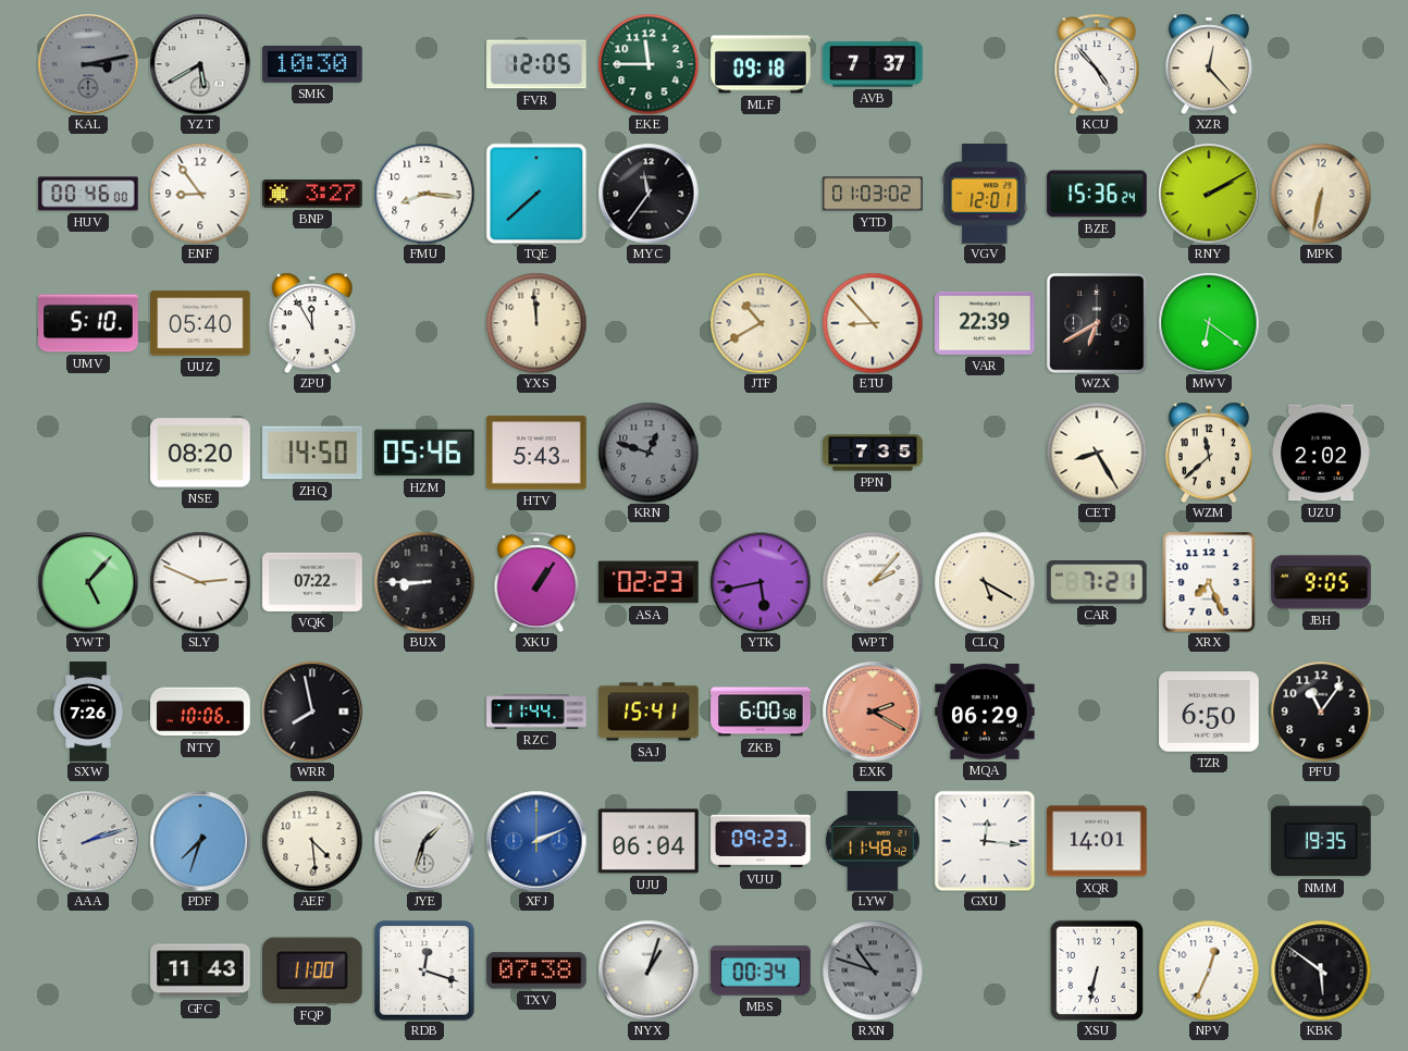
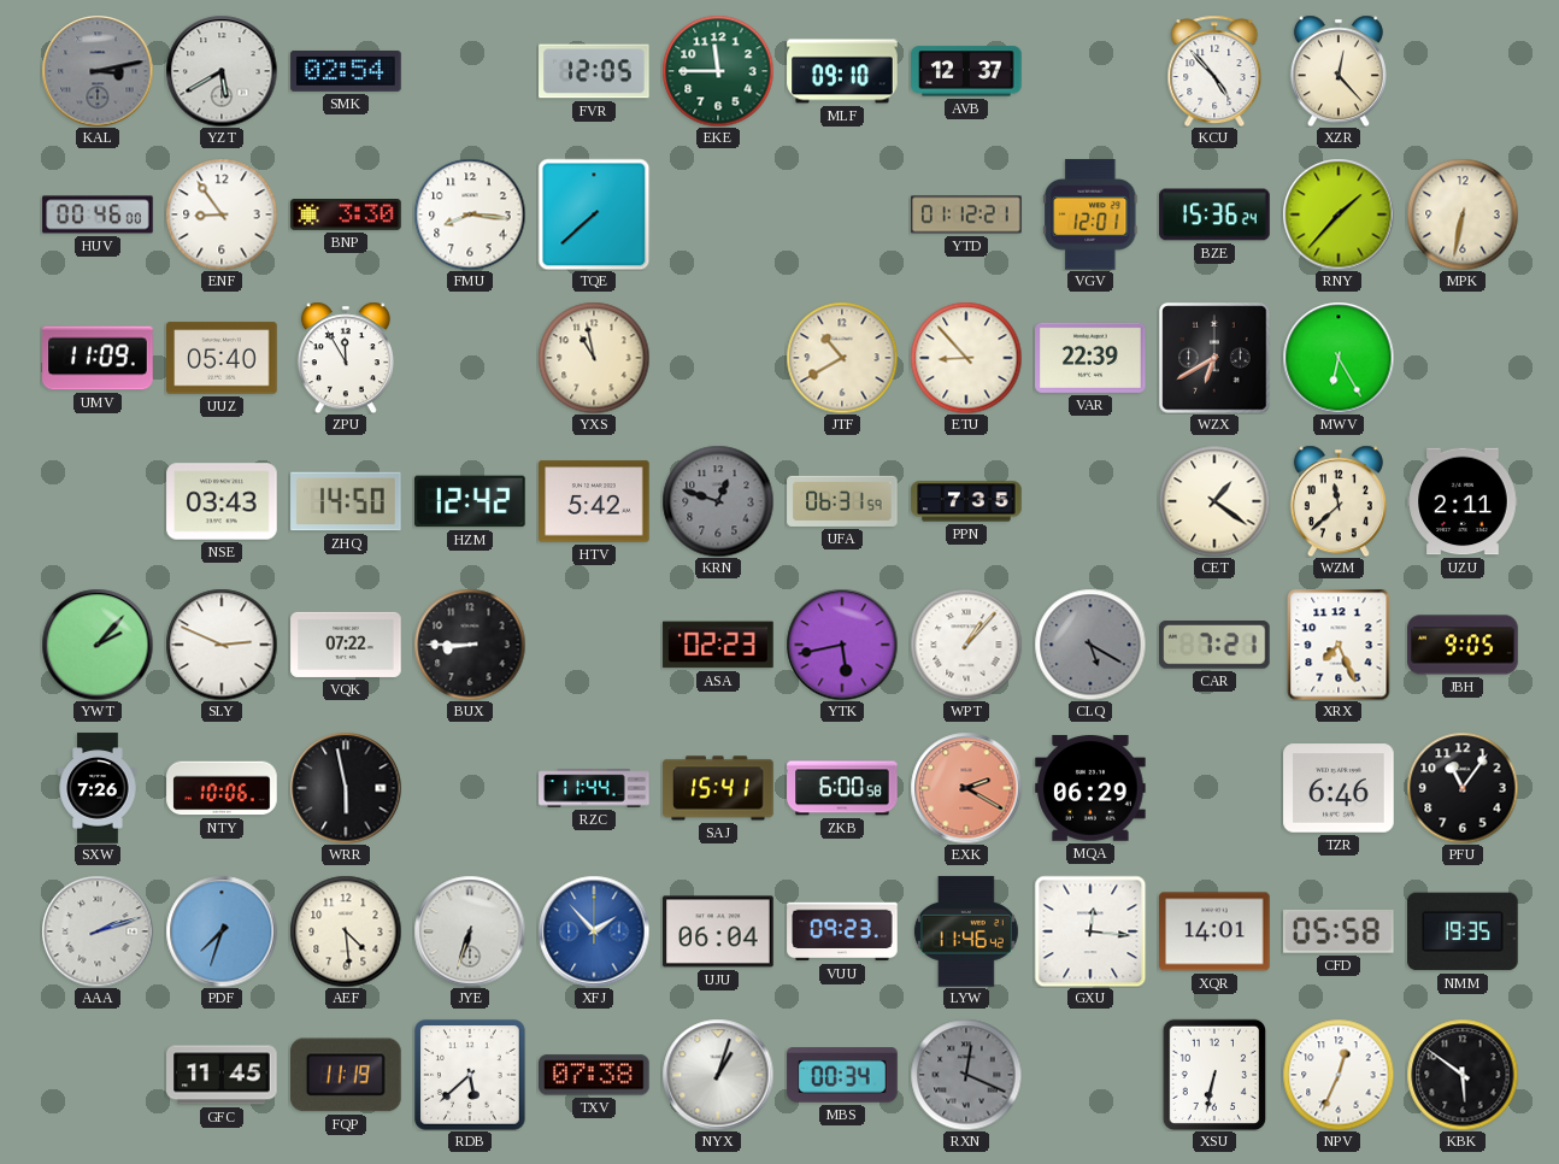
SMK: 10:30 -> 02:54
MLF: 09:18 -> 09:10
AVB: 7:37 -> 12:37
BNP: 3:27 -> 3:30
MYC: 11:36 -> none
YTD: 01:03 -> 01:12
RNY: 2:10 -> 1:37
UMV: 5:10 -> 11:09
YXS: 11:59 -> 10:58
MWV: 6:21 -> 6:25
NSE: 08:20 -> 03:43
HZM: 05:46 -> 12:42
HTV: 5:43 -> 5:42
UFA: none -> 06:31
CET: 8:25 -> 1:21
UZU: 2:02 -> 2:11
YWT: 5:07 -> 2:07
XKU: 1:06 -> none
WPT: 2:07 -> 1:07
CLQ dial: cream -> grey
WRR: 7:58 -> 5:58
TZR: 6:50 -> 6:46
JYE: 1:33 -> 6:33
XFJ: 2:11 -> 1:53
LYW: 11:48 -> 11:46
CFD: none -> 05:58
GFC: 11:43 -> 11:45
FQP: 11:00 -> 11:19
RDB: 12:18 -> 5:38
RXN: 10:48 -> 12:19
